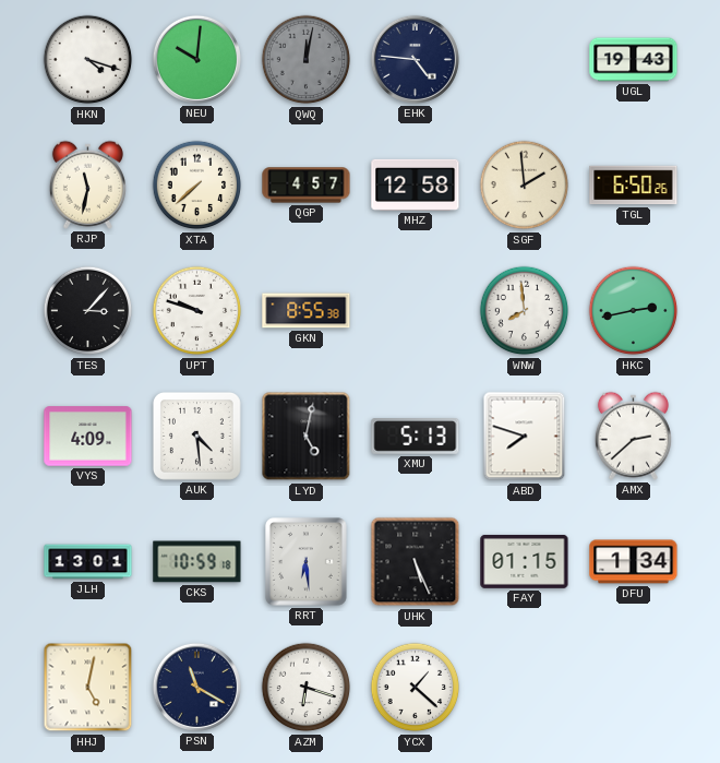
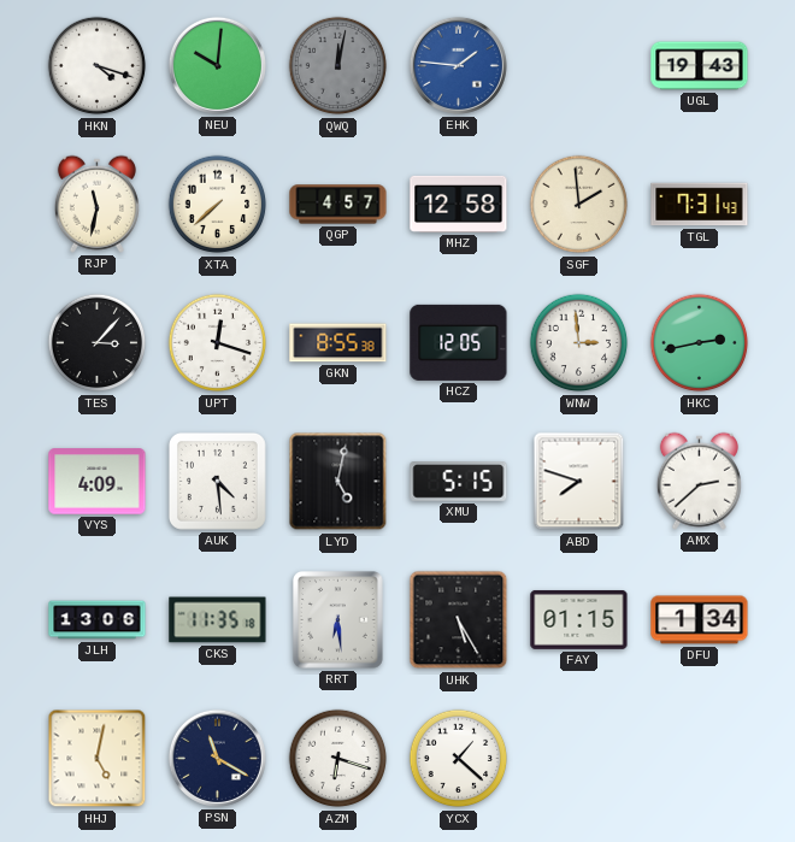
EHK: 4:46 -> 1:46
EHK dial: navy -> blue
TGL: 6:50 -> 7:31
UPT: 9:48 -> 12:18
HCZ: none -> 12:05
WNW: 7:59 -> 2:59
XMU: 5:13 -> 5:15
JLH: 13:01 -> 13:06
CKS: 10:59 -> 11:35
UHK: 5:26 -> 5:25
